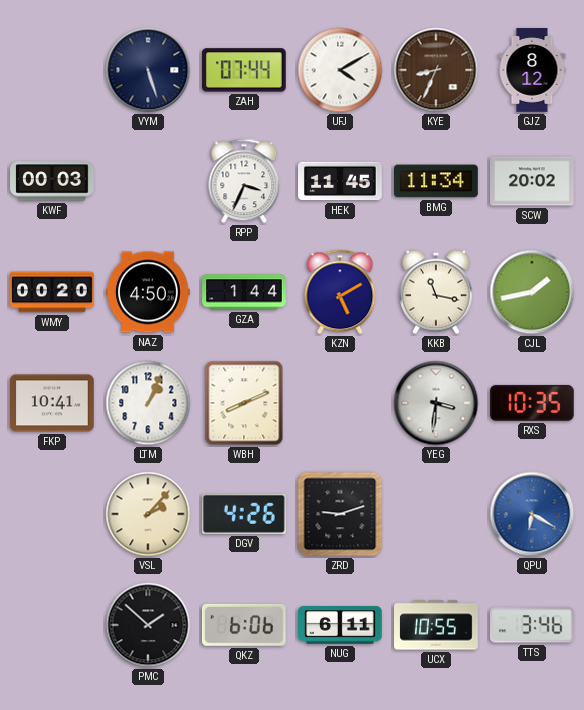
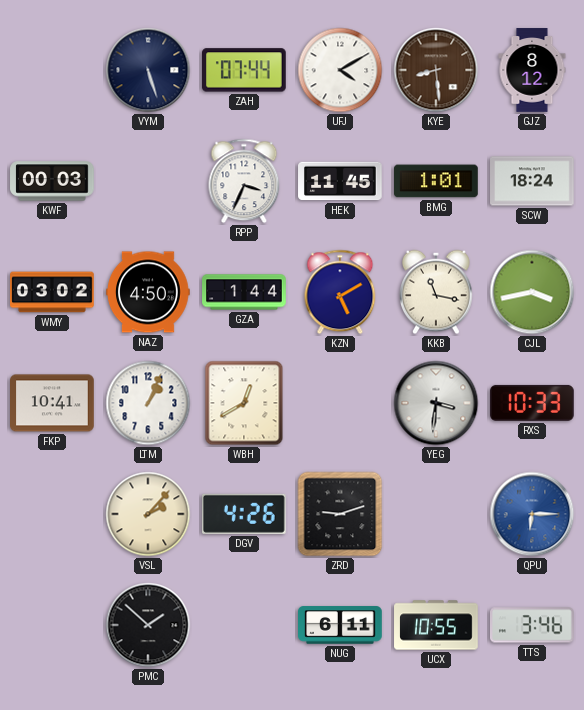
KYE: 8:34 -> 8:29
BMG: 11:34 -> 1:01
SCW: 20:02 -> 18:24
WMY: 00:20 -> 03:02
CJL: 1:43 -> 3:43
WBH: 8:11 -> 12:40
RXS: 10:35 -> 10:33
QPU: 6:20 -> 6:15
QKZ: 6:06 -> none
